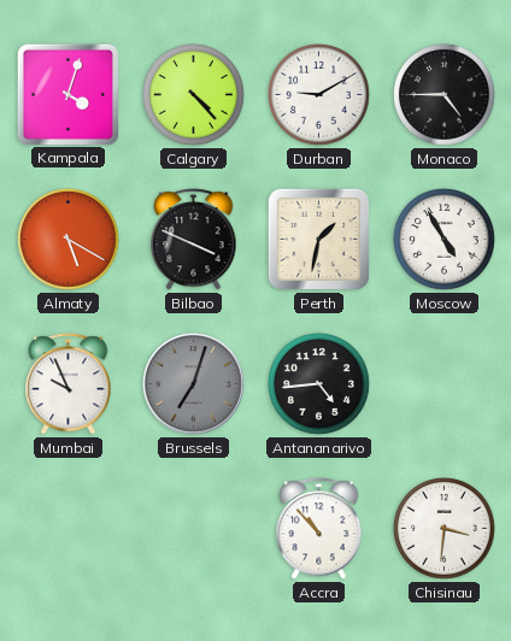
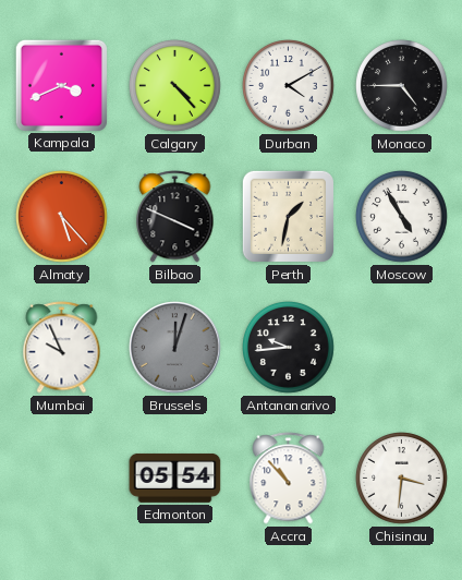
Kampala: 4:03 -> 3:41
Durban: 9:10 -> 4:10
Almaty: 5:20 -> 5:23
Brussels: 7:03 -> 12:03
Antananarivo: 4:44 -> 9:44
Edmonton: none -> 05:54
